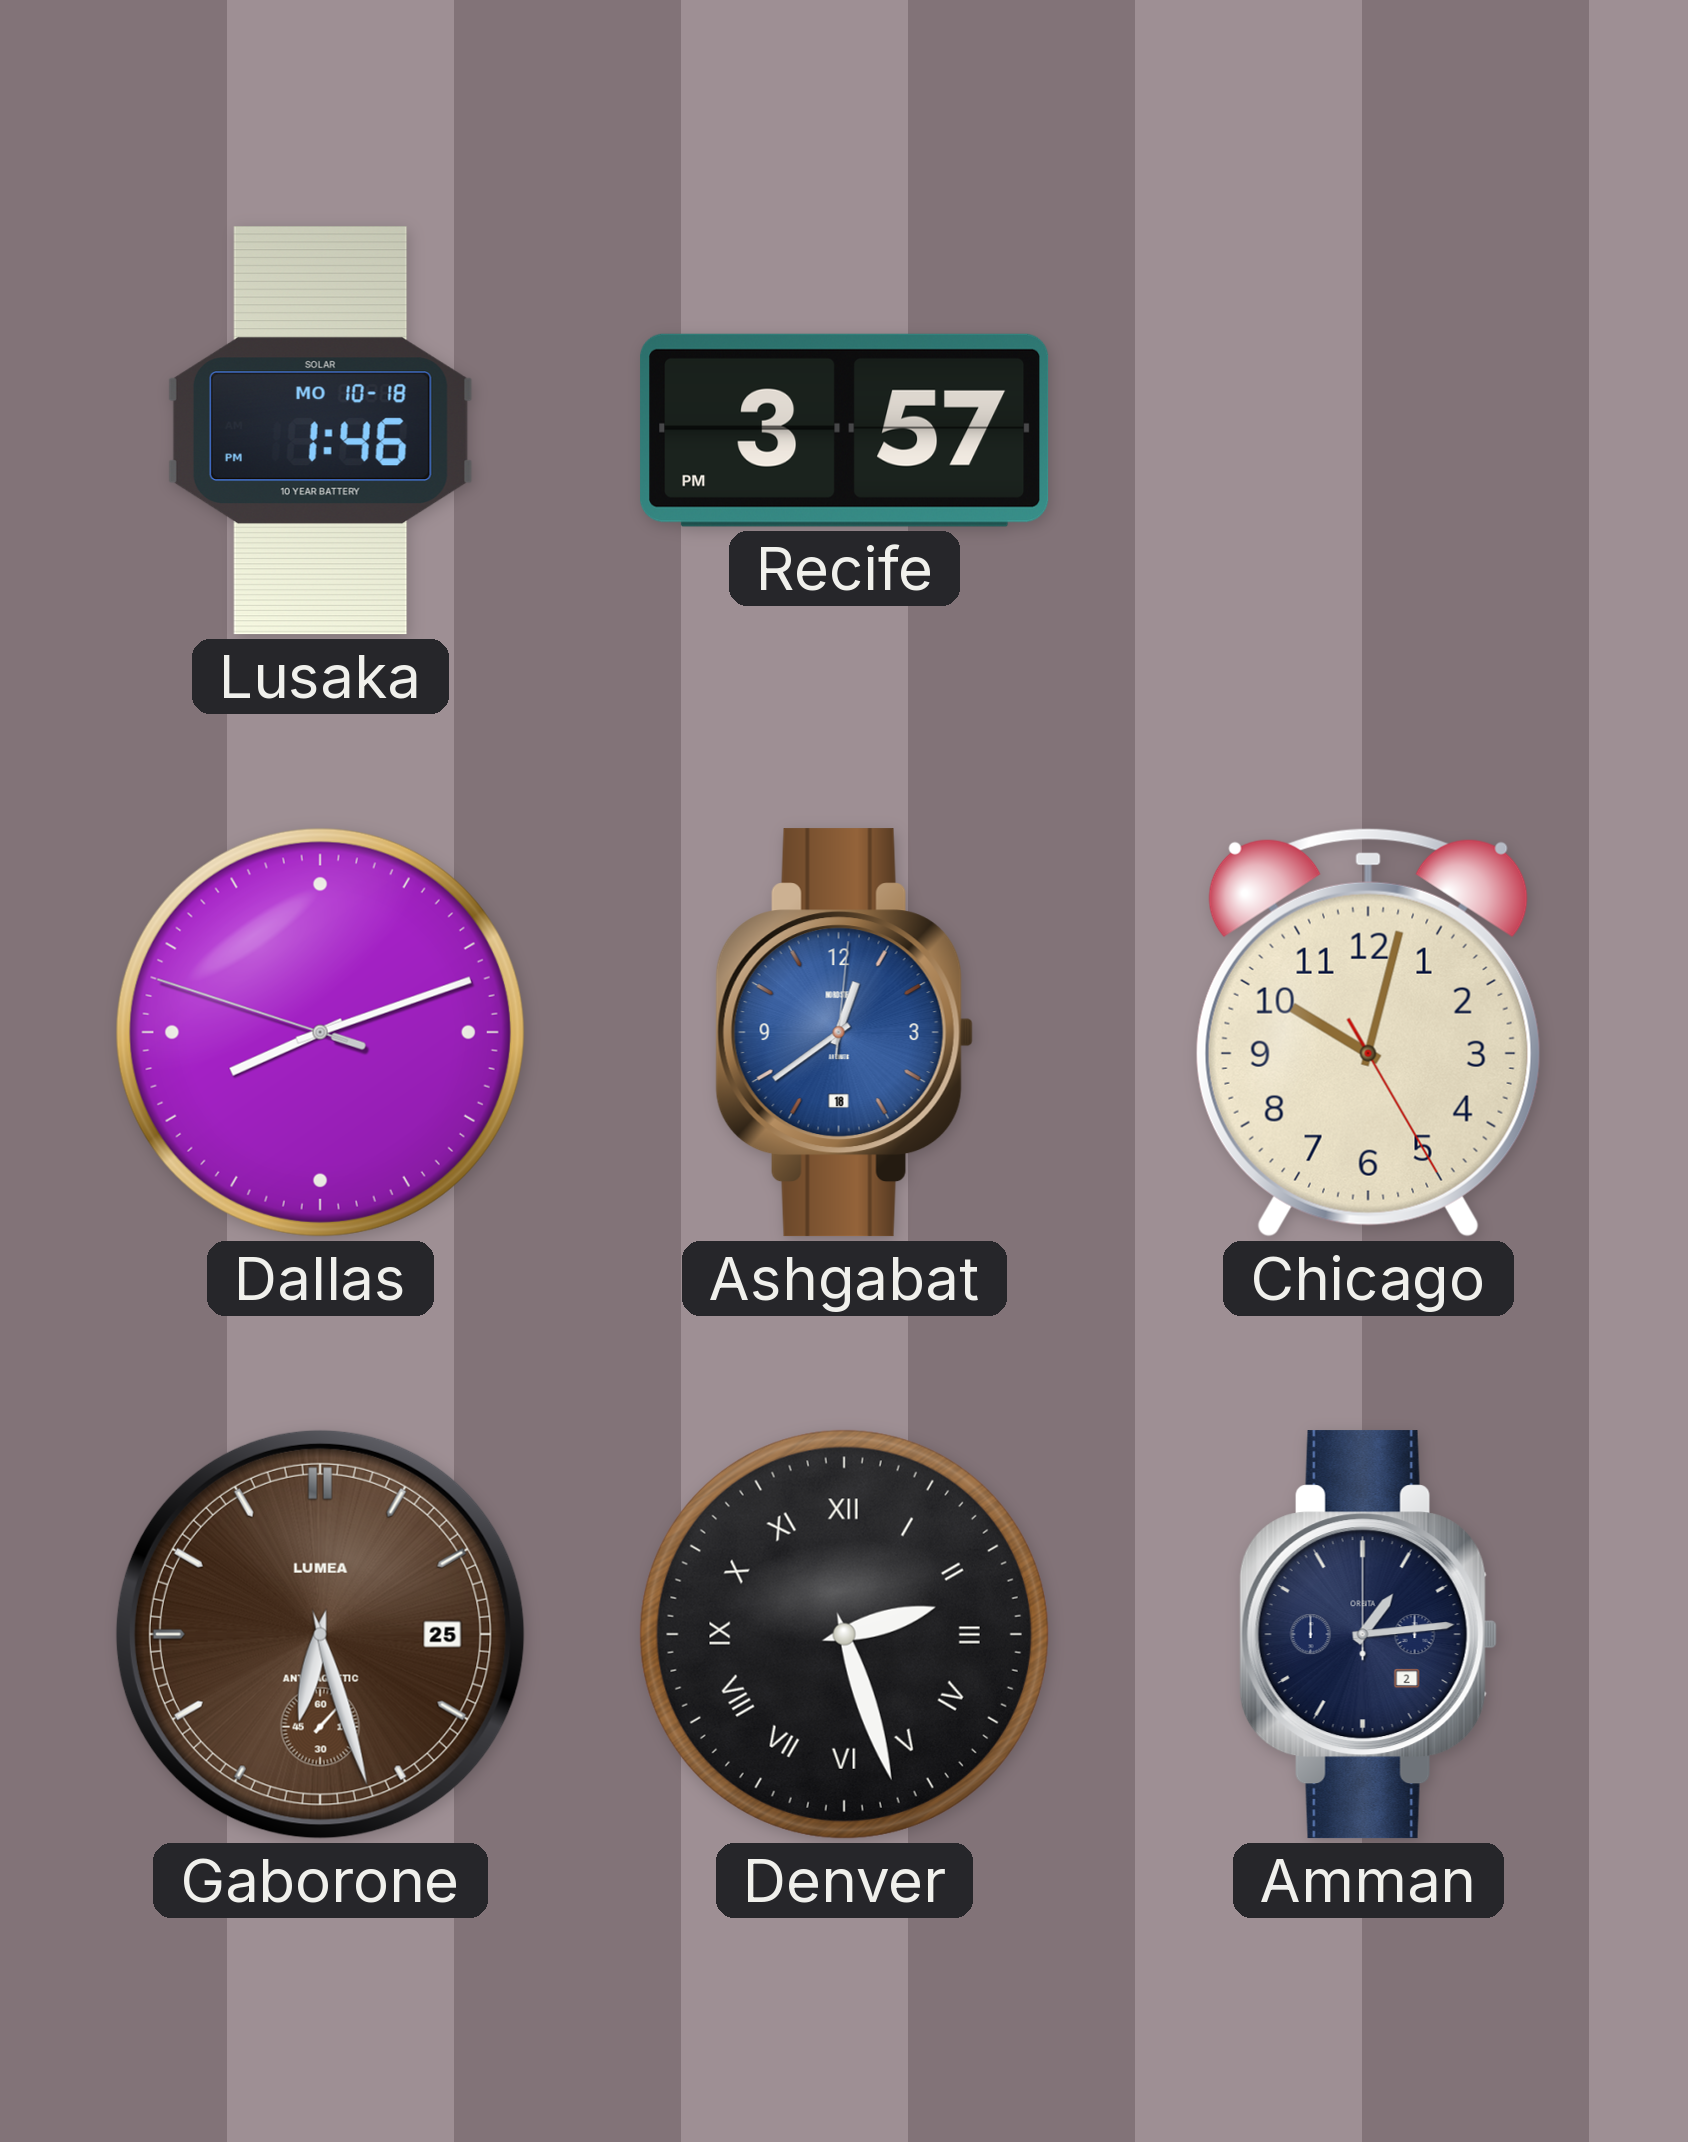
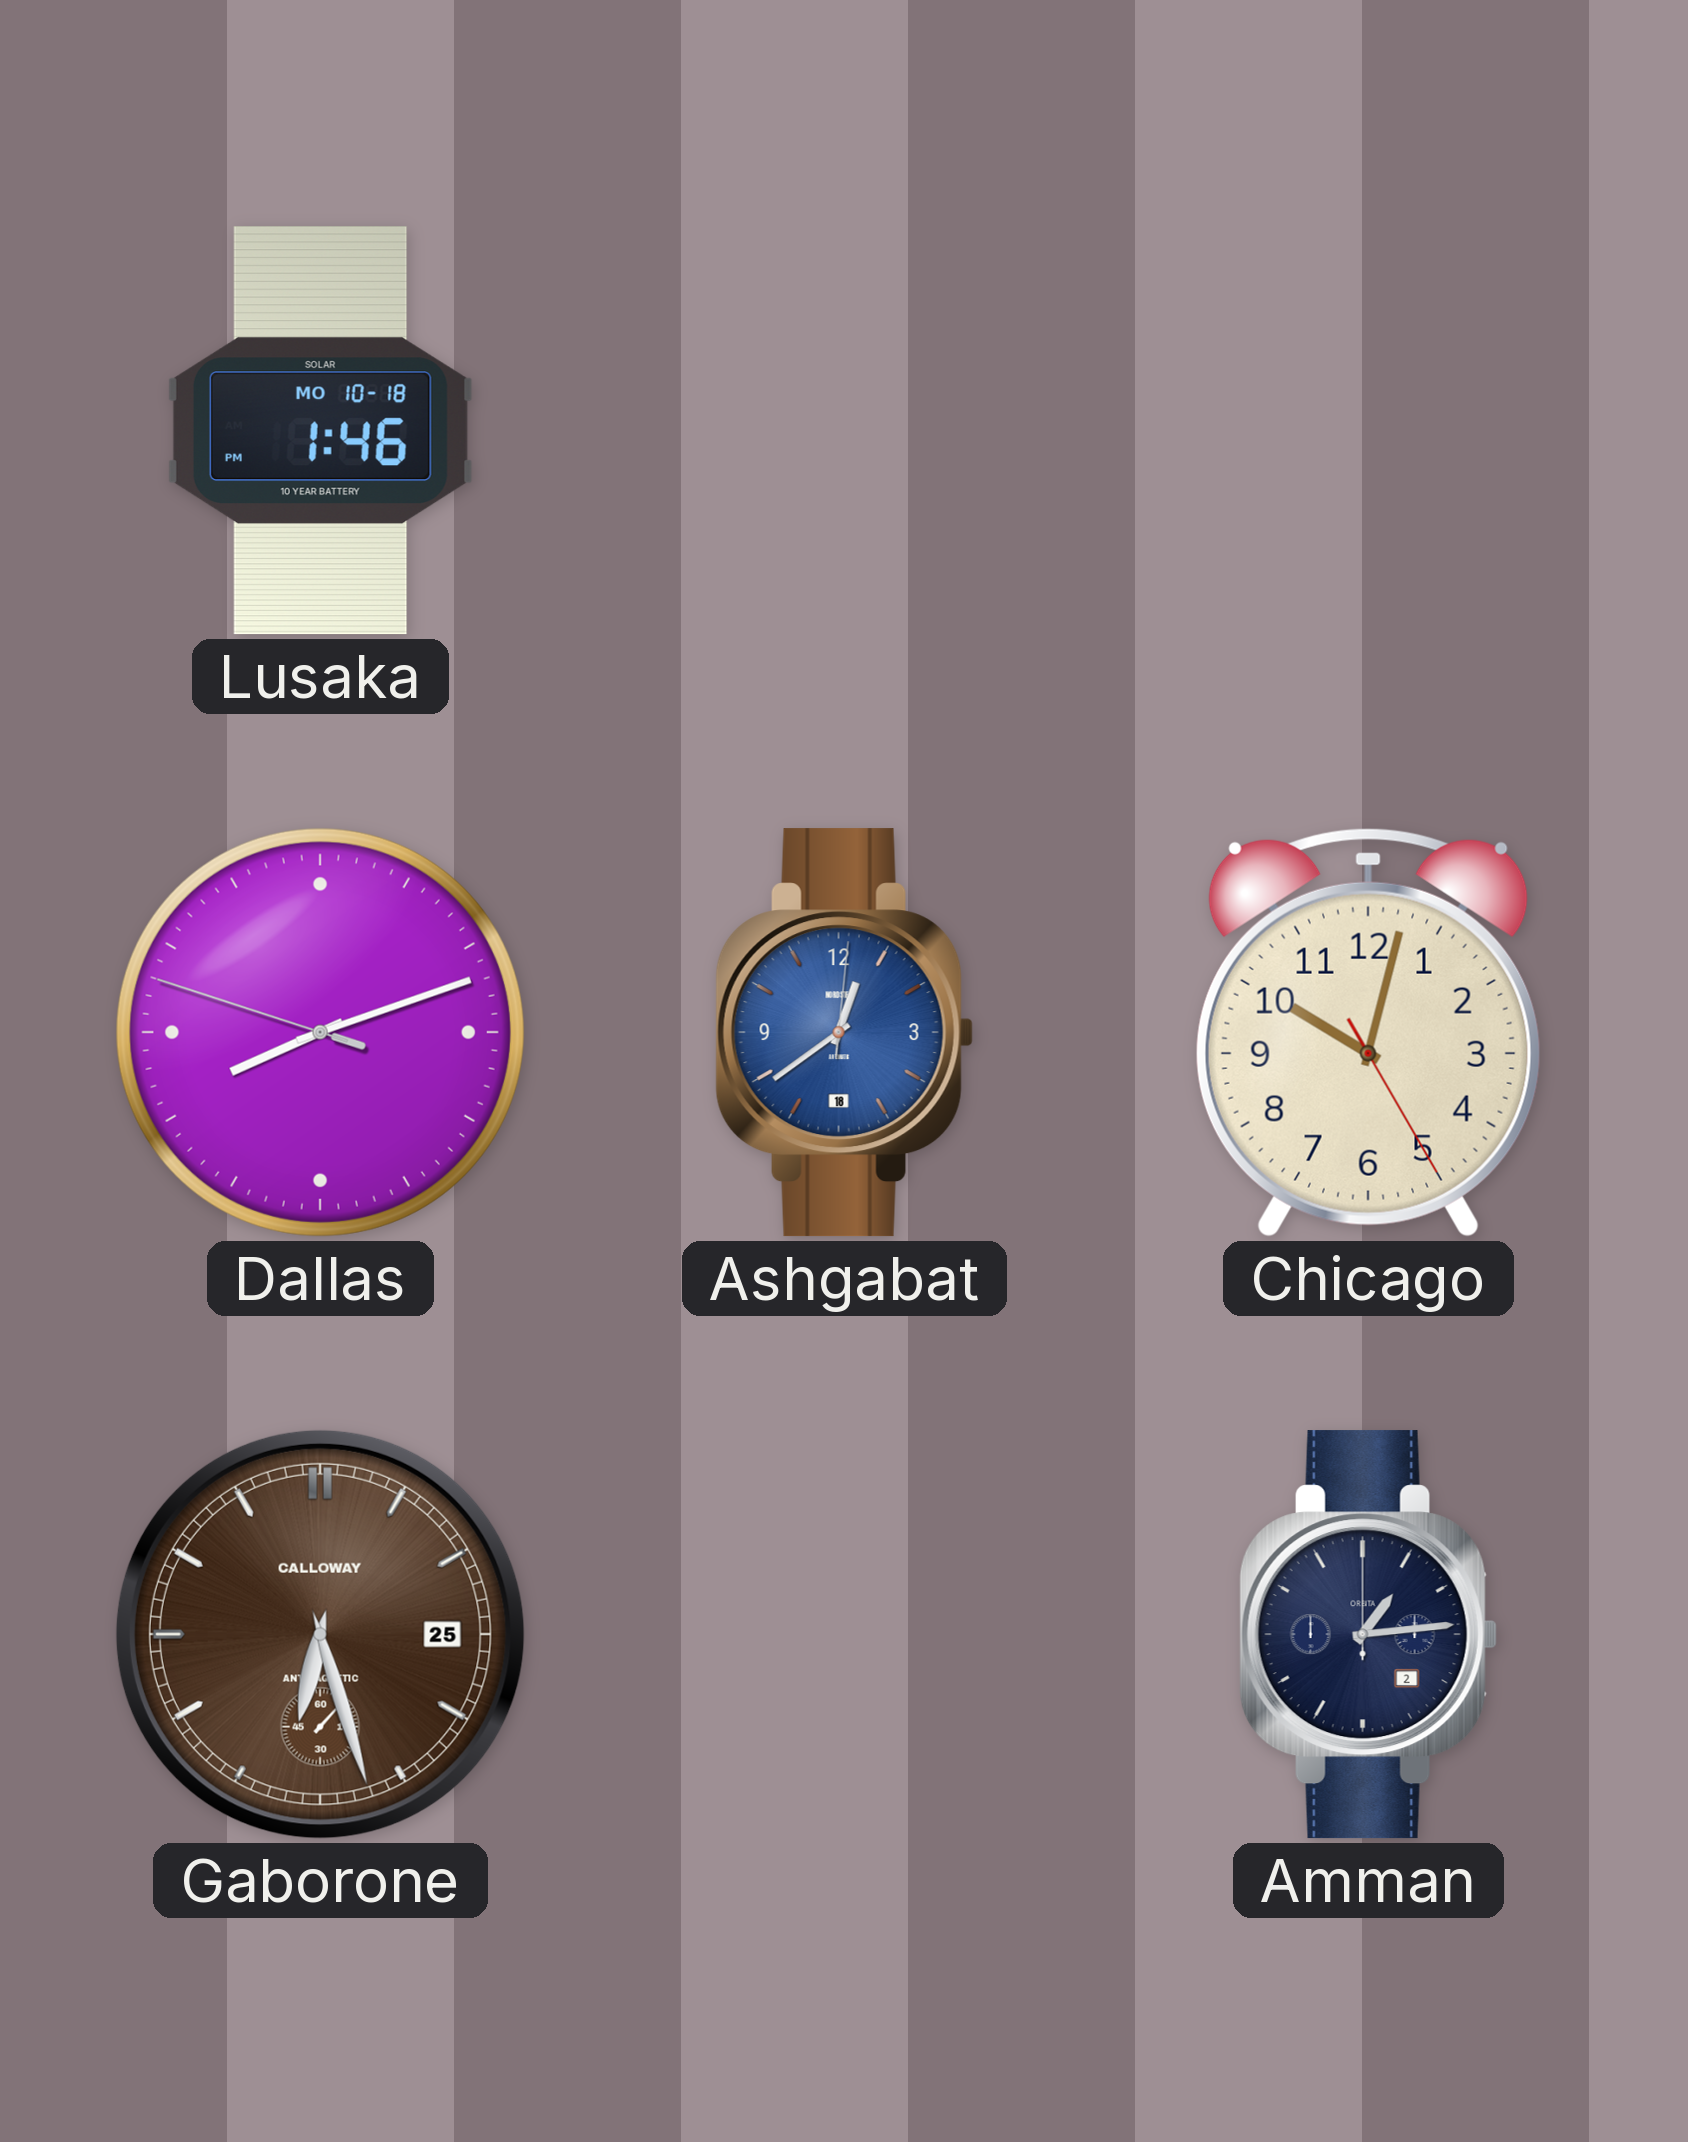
Recife: 3:57 -> none
Gaborone brand: LUMEA -> CALLOWAY
Denver: 2:27 -> none
